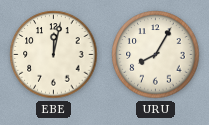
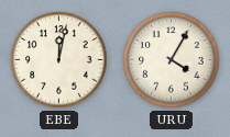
URU: 8:05 -> 4:05
